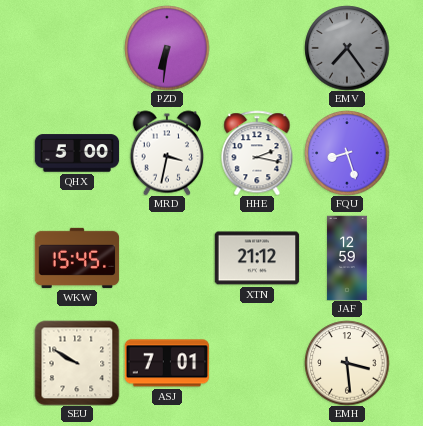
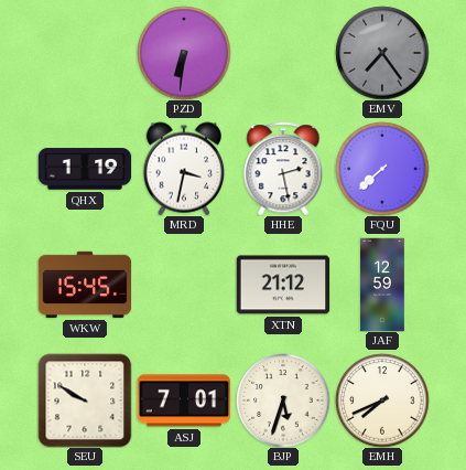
QHX: 5:00 -> 1:19
HHE: 2:17 -> 2:28
FQU: 8:27 -> 7:38
BJP: none -> 5:33
EMH: 3:29 -> 7:41
